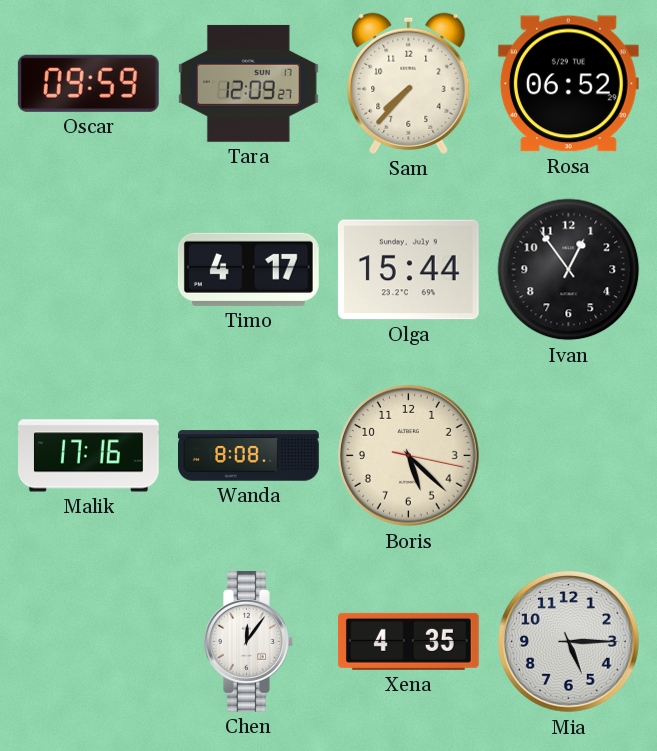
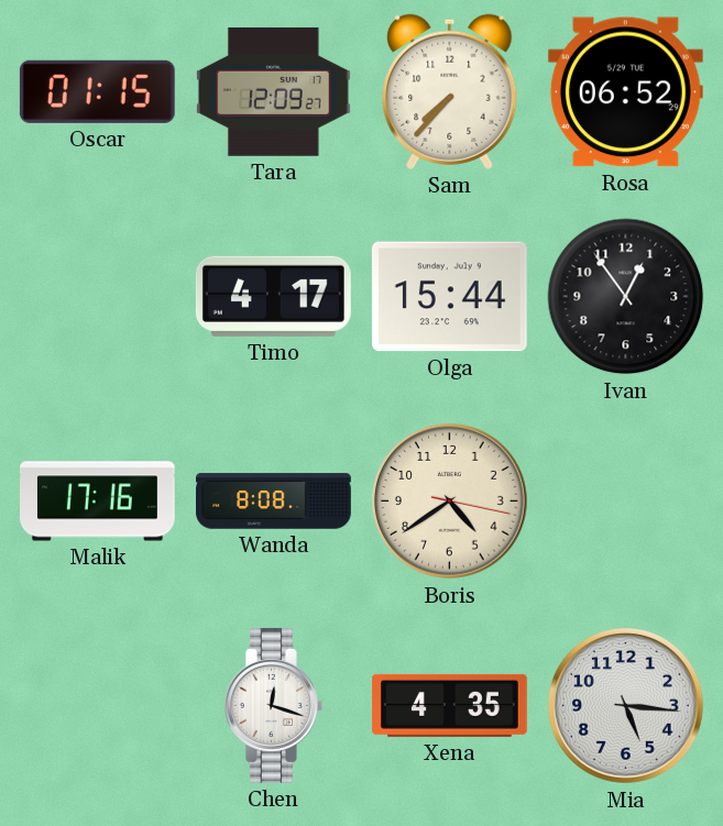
Oscar: 09:59 -> 01:15
Boris: 5:22 -> 4:39
Chen: 12:06 -> 12:18
Mia: 5:15 -> 5:16
